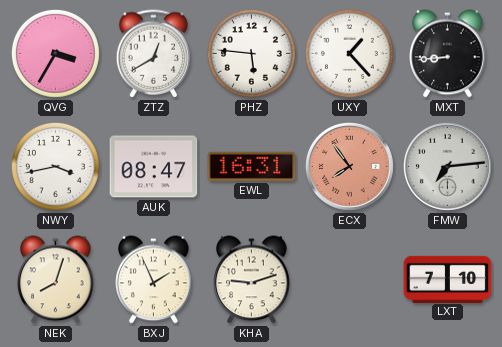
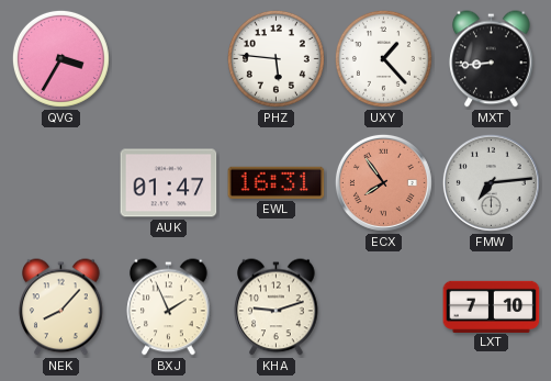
ZTZ: 12:40 -> none
NWY: 3:43 -> none
AUK: 08:47 -> 01:47
NEK: 8:03 -> 8:07
